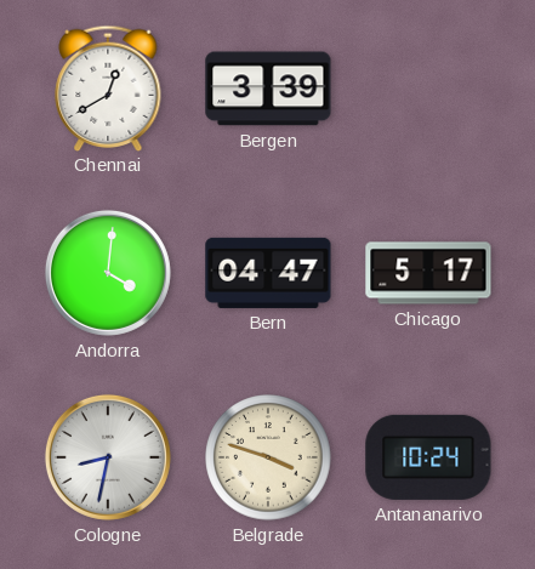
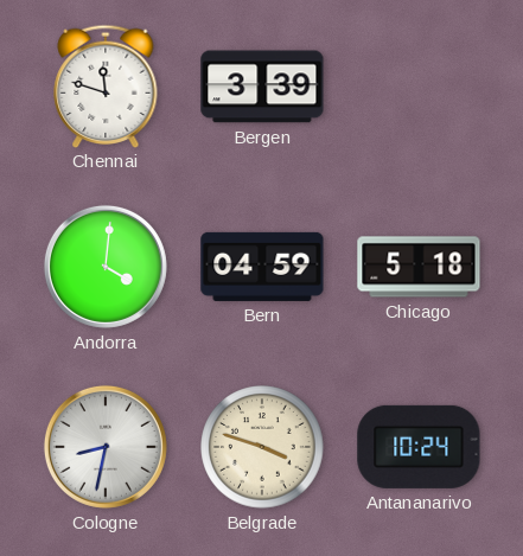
Chennai: 12:40 -> 11:48
Bern: 04:47 -> 04:59
Chicago: 5:17 -> 5:18
